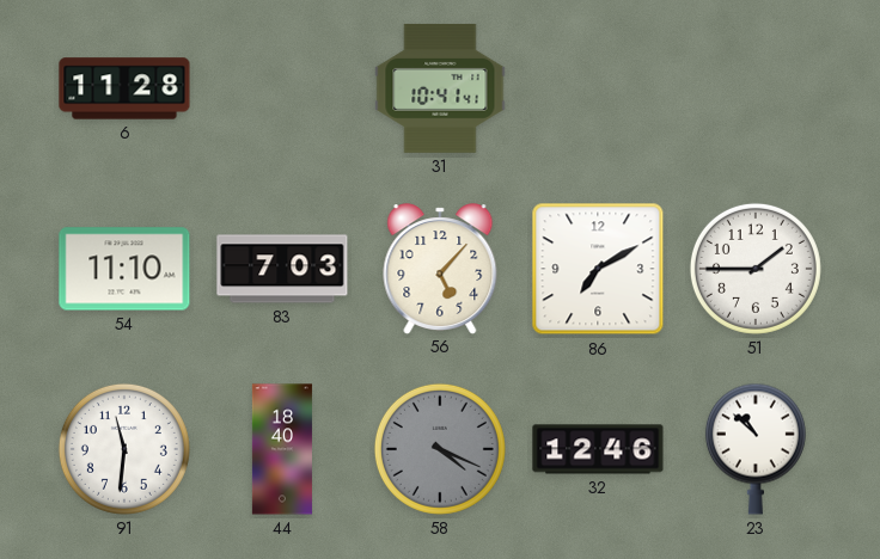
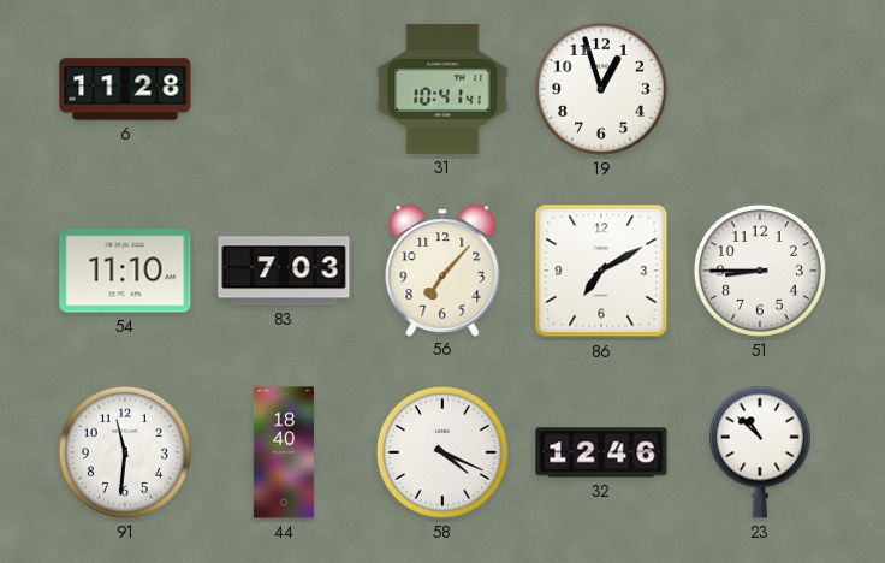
19: none -> 12:57
56: 5:07 -> 7:07
51: 1:45 -> 8:45
58 dial: grey -> white
